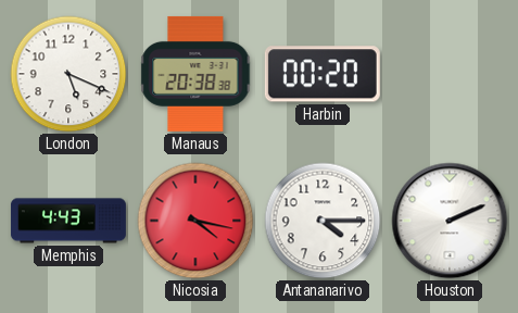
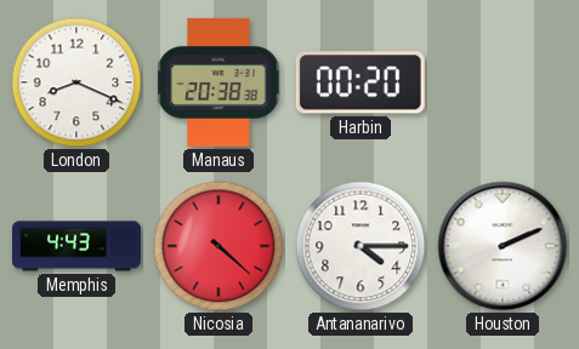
London: 5:19 -> 8:19
Nicosia: 4:17 -> 4:22
